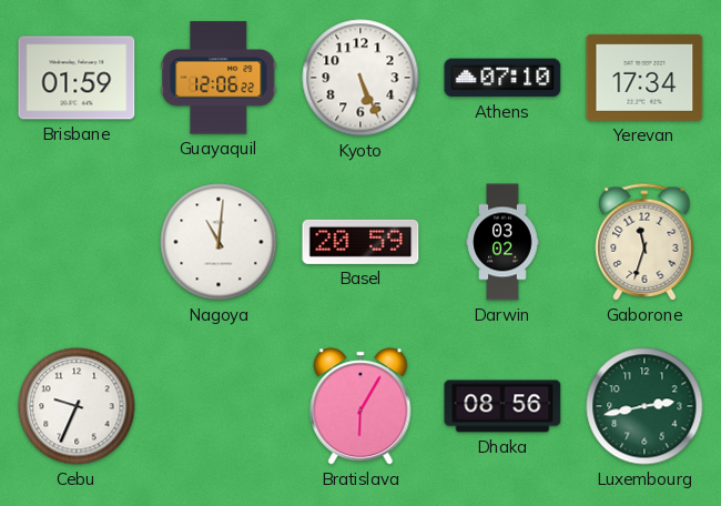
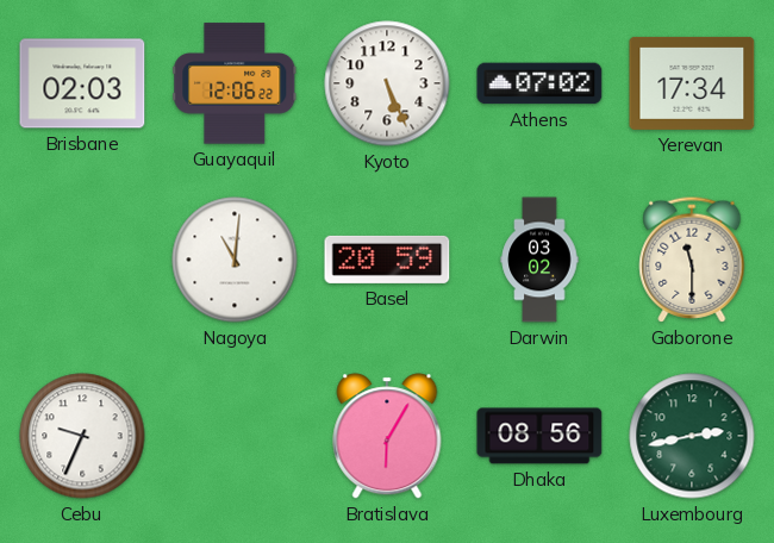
Brisbane: 01:59 -> 02:03
Athens: 07:10 -> 07:02
Gaborone: 11:33 -> 11:30
